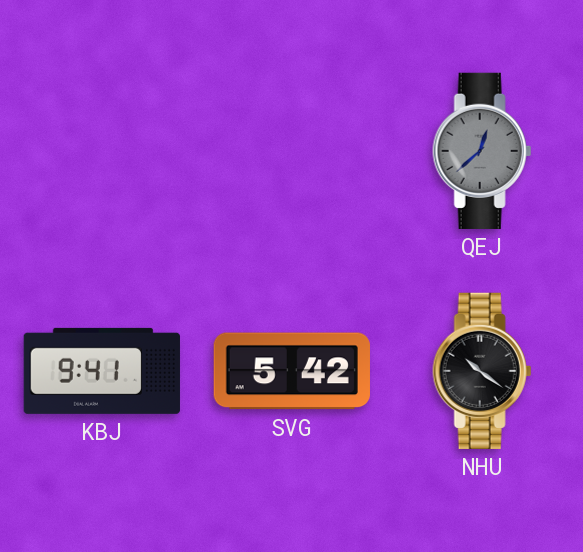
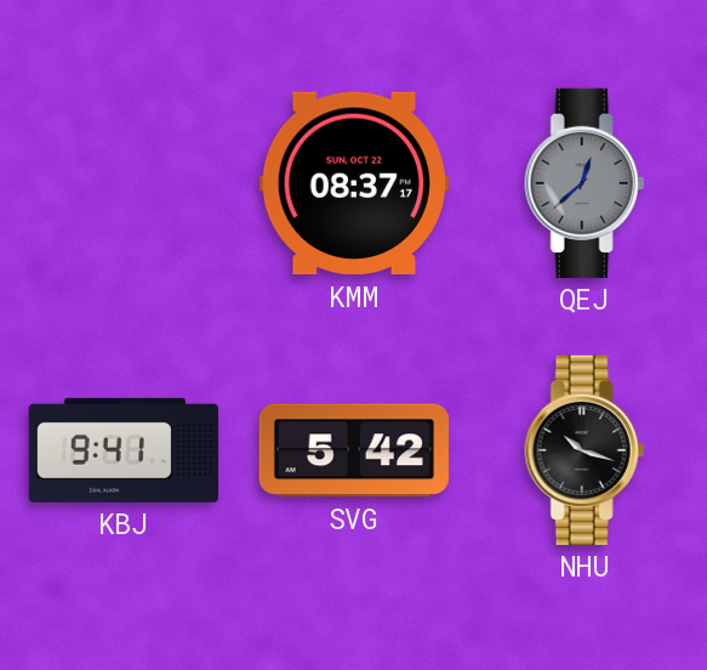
KMM: none -> 08:37
NHU: 10:21 -> 10:18
